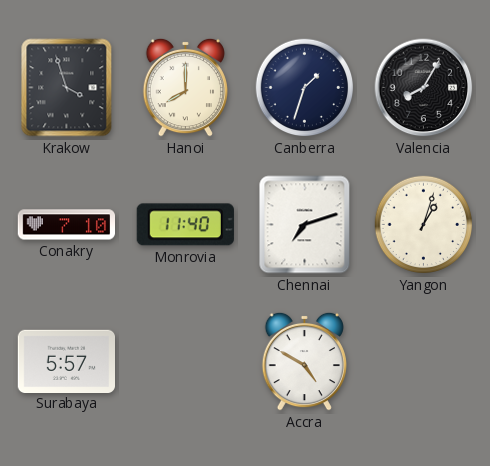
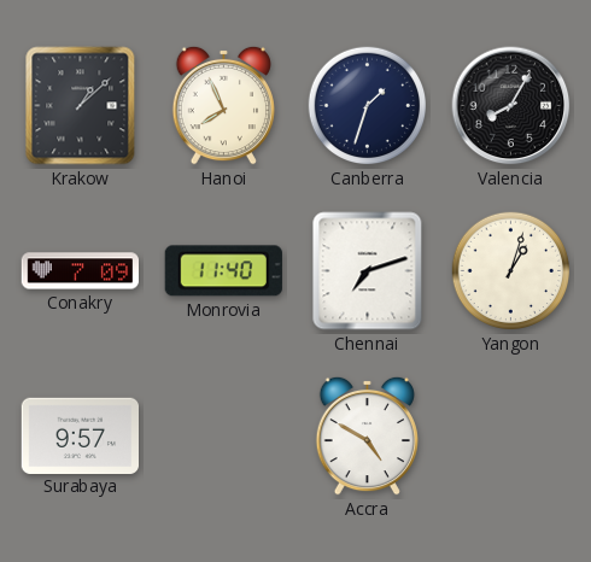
Krakow: 3:57 -> 1:08
Hanoi: 8:00 -> 7:56
Conakry: 7:10 -> 7:09
Surabaya: 5:57 -> 9:57
